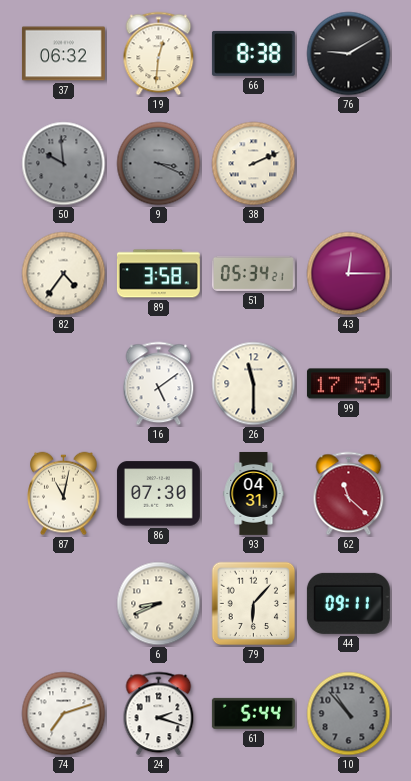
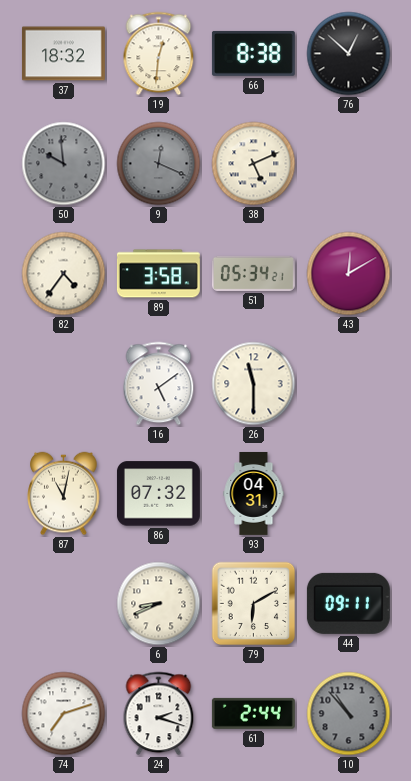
37: 06:32 -> 18:32
76: 9:10 -> 12:52
9: 3:19 -> 12:19
38: 2:11 -> 5:11
43: 12:15 -> 12:10
99: 17:59 -> none
86: 07:30 -> 07:32
62: 11:22 -> none
79: 6:07 -> 6:10
61: 5:44 -> 2:44
